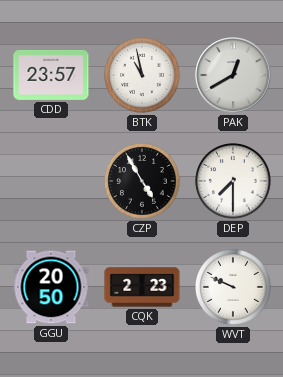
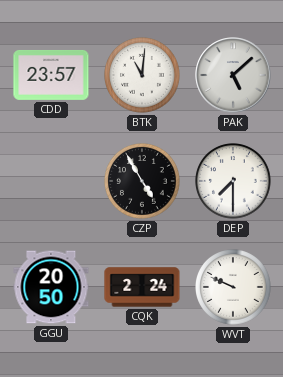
BTK: 10:58 -> 11:01
PAK: 12:40 -> 5:08
CQK: 2:23 -> 2:24
